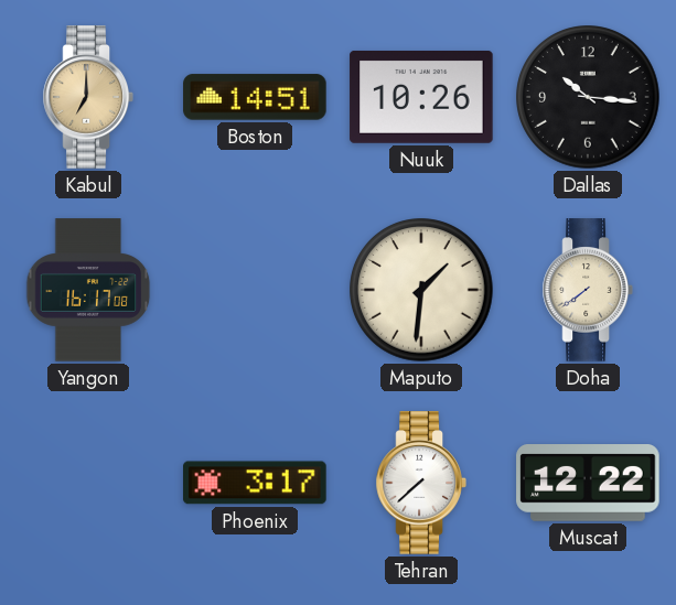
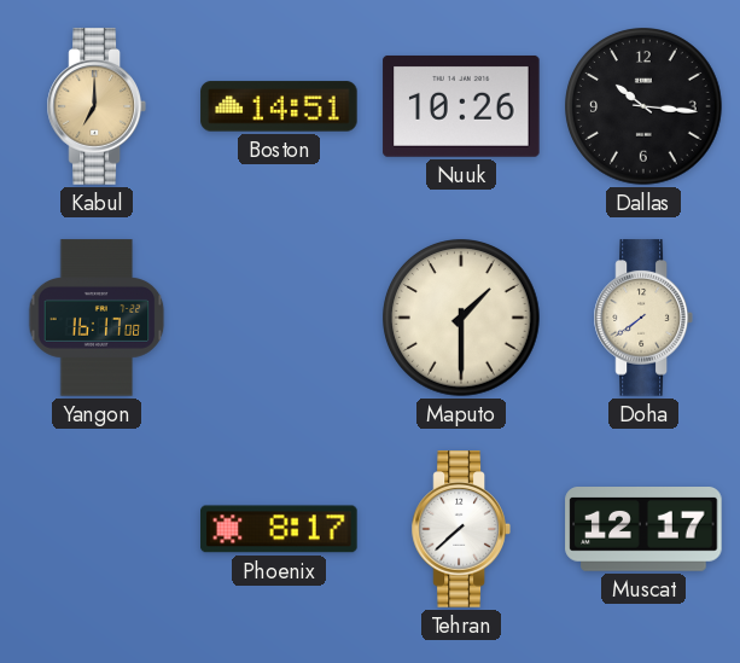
Maputo: 1:31 -> 1:30
Phoenix: 3:17 -> 8:17
Muscat: 12:22 -> 12:17
